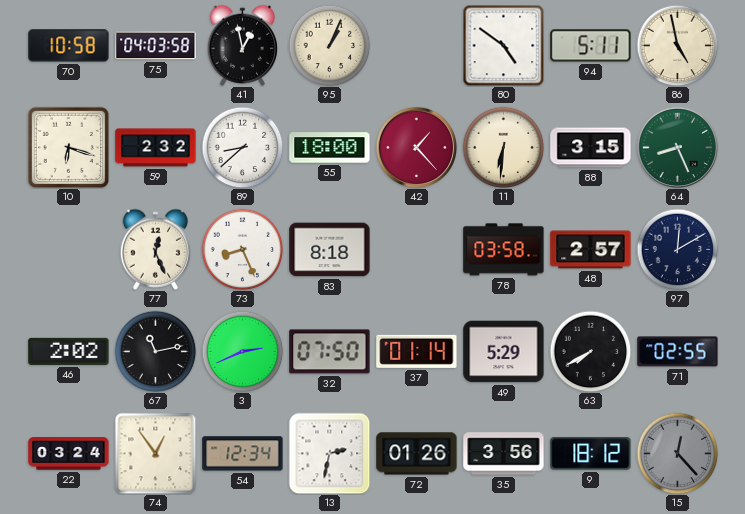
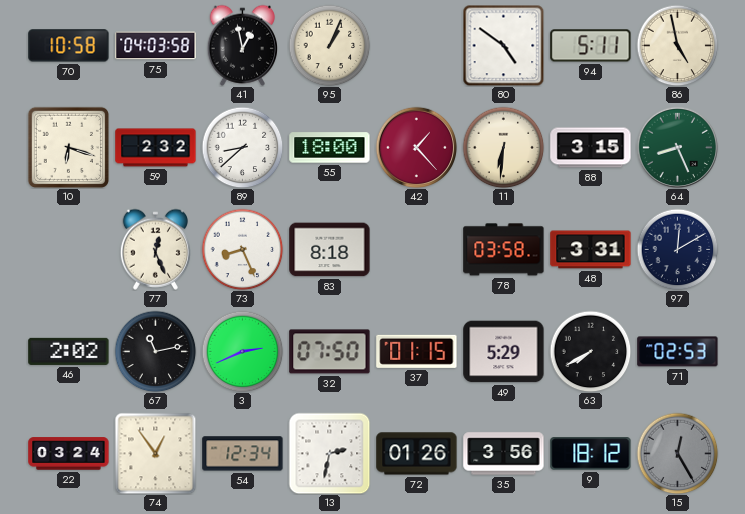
48: 2:57 -> 3:31
37: 01:14 -> 01:15
71: 02:55 -> 02:53
15: 12:23 -> 12:25
